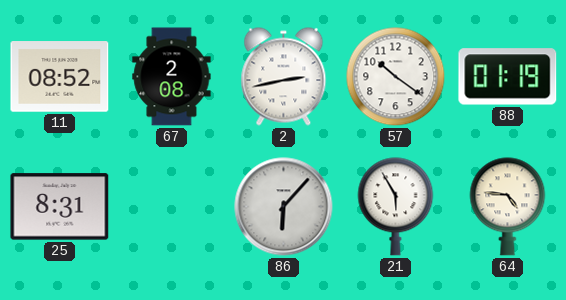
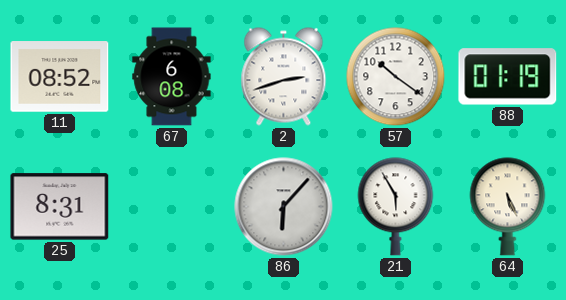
67: 2:08 -> 6:08
2: 2:43 -> 2:42
64: 4:46 -> 5:26
